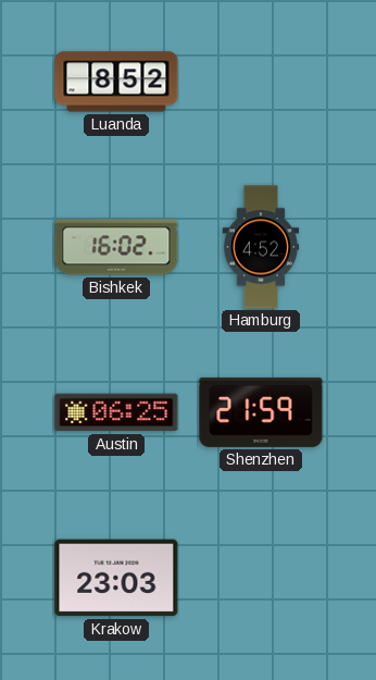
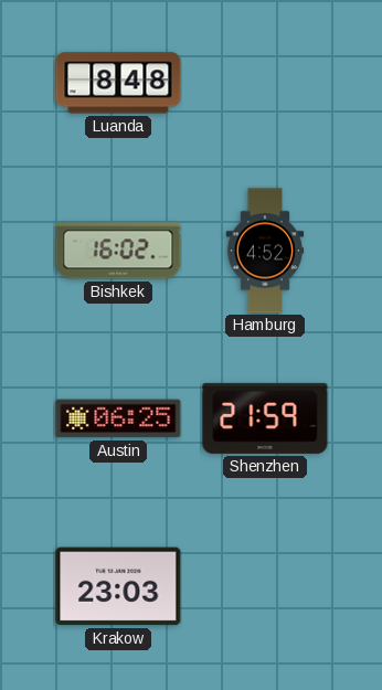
Luanda: 8:52 -> 8:48
